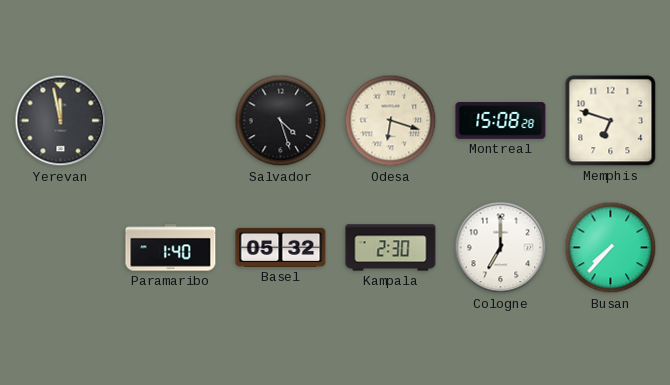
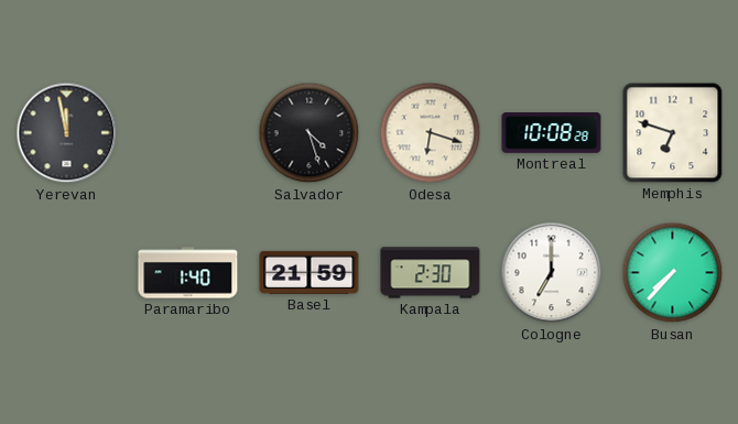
Montreal: 15:08 -> 10:08
Basel: 05:32 -> 21:59
